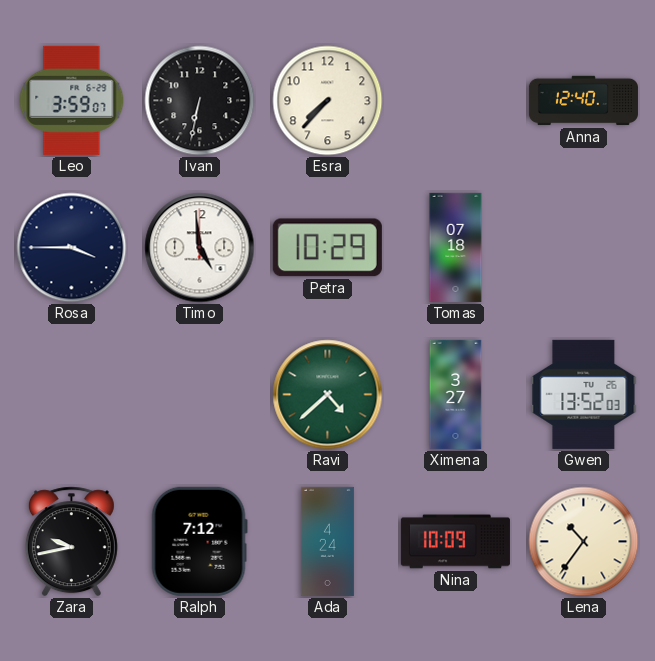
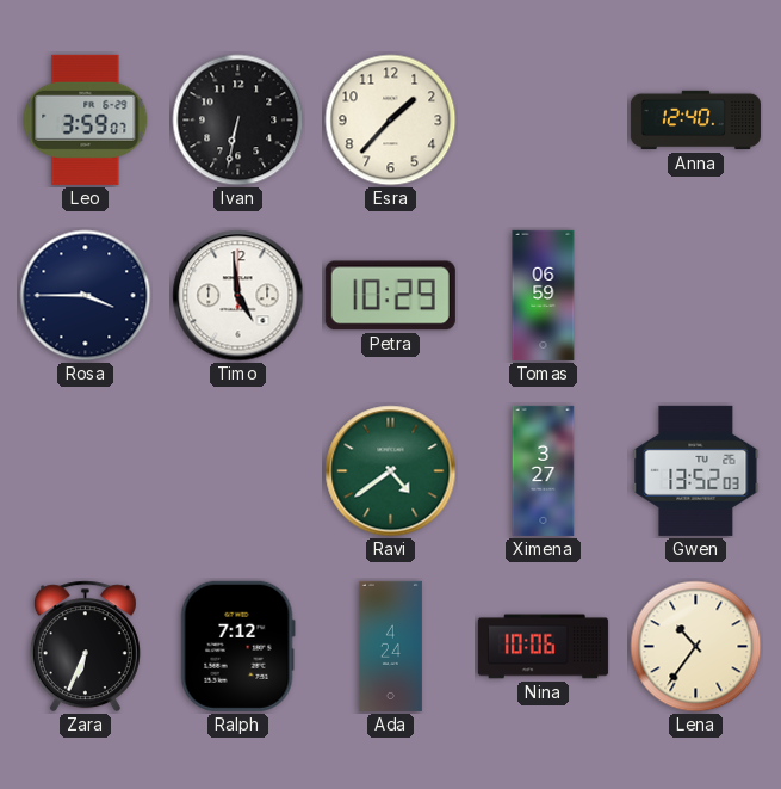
Esra: 7:37 -> 1:37
Tomas: 07:18 -> 06:59
Ravi: 4:38 -> 4:39
Zara: 9:43 -> 6:34
Nina: 10:09 -> 10:06
